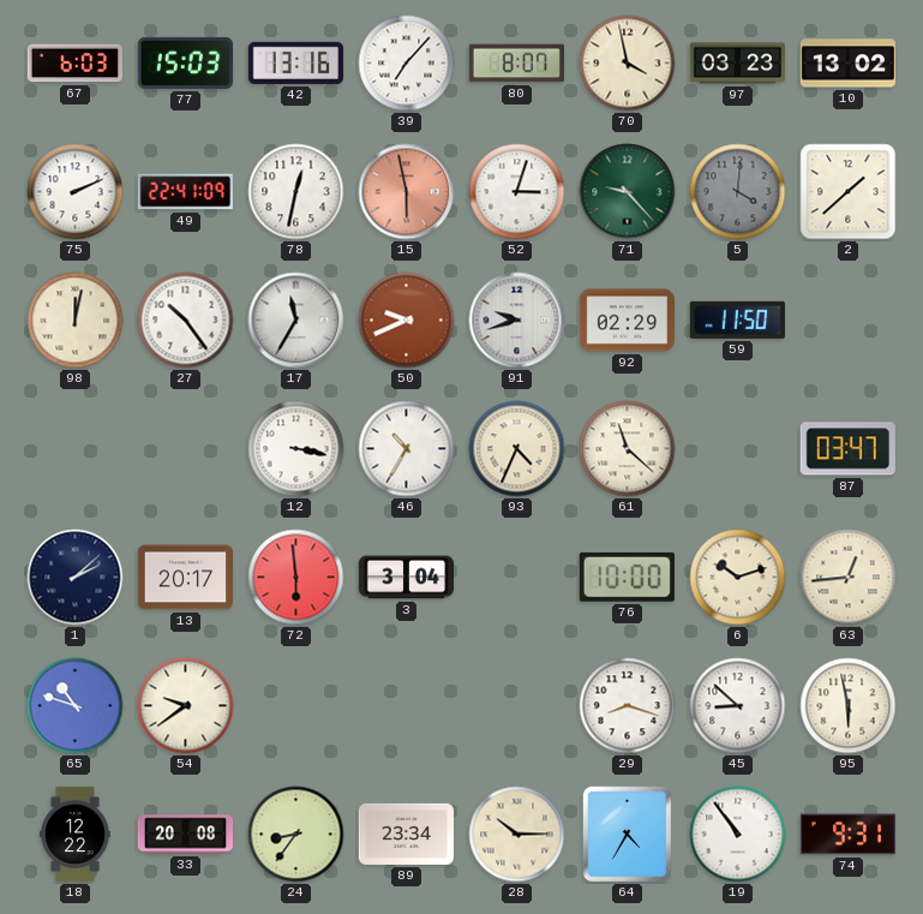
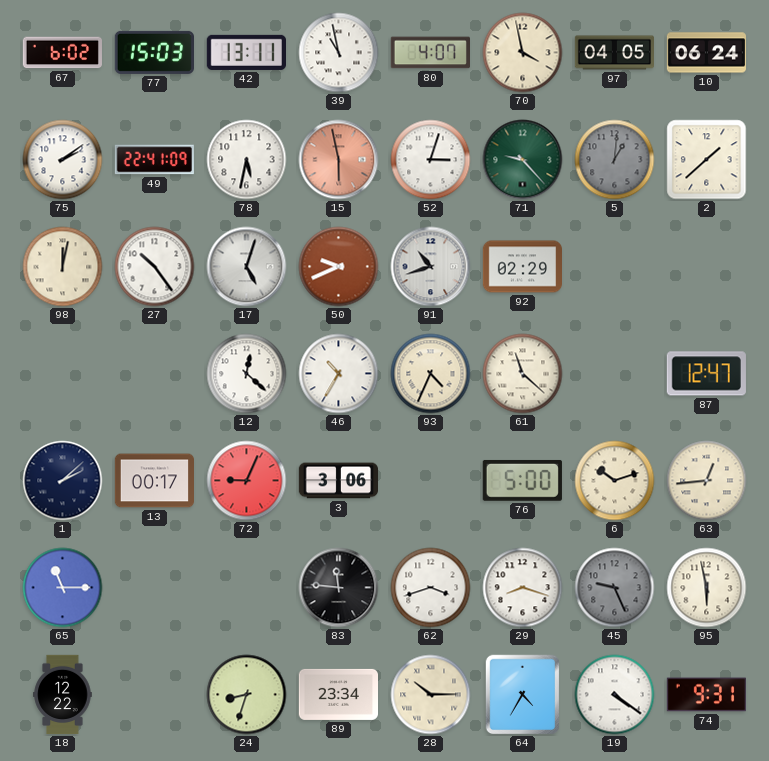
67: 6:03 -> 6:02
42: 13:16 -> 13:11
39: 7:07 -> 10:58
80: 8:07 -> 4:07
97: 03:23 -> 04:05
10: 13:02 -> 06:24
75: 2:11 -> 2:09
78: 12:32 -> 5:32
5: 4:01 -> 1:01
17: 11:35 -> 5:03
91: 9:42 -> 10:42
59: 11:50 -> none
12: 3:17 -> 12:22
87: 03:47 -> 12:47
13: 20:17 -> 00:17
72: 5:59 -> 9:04
3: 3:04 -> 3:06
76: 10:00 -> 5:00
65: 10:48 -> 11:15
54: 9:39 -> none
83: none -> 11:46
62: none -> 3:42
45: 8:52 -> 9:26
45 dial: white -> grey
33: 20:08 -> none
24: 8:36 -> 8:33
19: 10:54 -> 4:21
